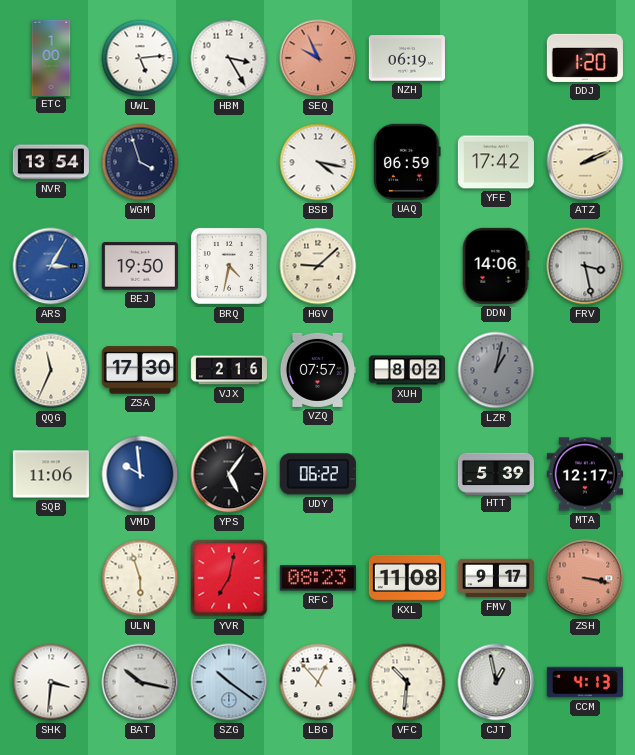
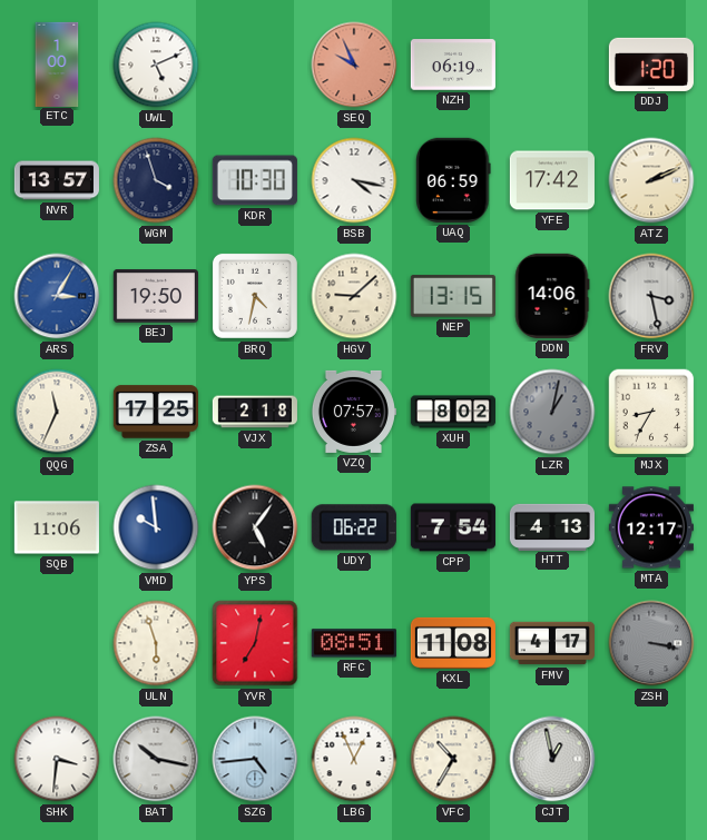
UWL: 5:14 -> 5:11
HBM: 3:25 -> none
NVR: 13:54 -> 13:57
KDR: none -> 10:30
NEP: none -> 13:15
ZSA: 17:30 -> 17:25
VJX: 2:16 -> 2:18
MJX: none -> 8:35
CPP: none -> 7:54
HTT: 5:39 -> 4:13
RFC: 08:23 -> 08:51
FMV: 9:17 -> 4:17
ZSH dial: salmon -> grey
SZG: 10:21 -> 4:44
LBG: 12:53 -> 12:56
VFC: 10:31 -> 10:35
CCM: 4:13 -> none
